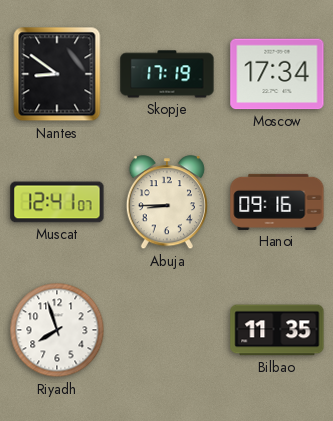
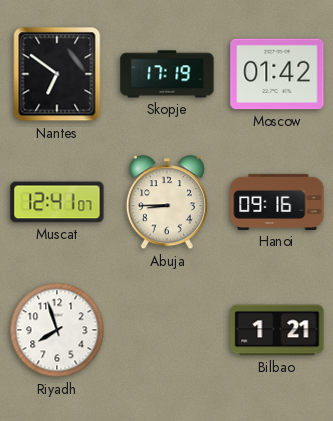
Nantes: 8:51 -> 6:51
Moscow: 17:34 -> 01:42
Bilbao: 11:35 -> 1:21
